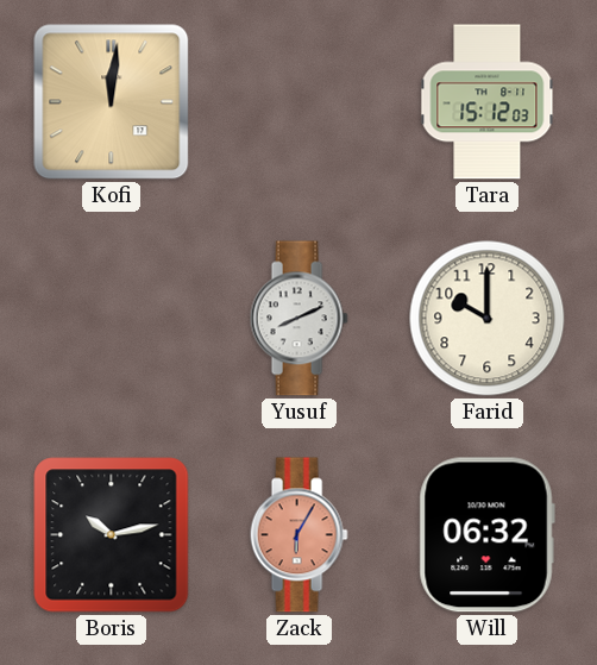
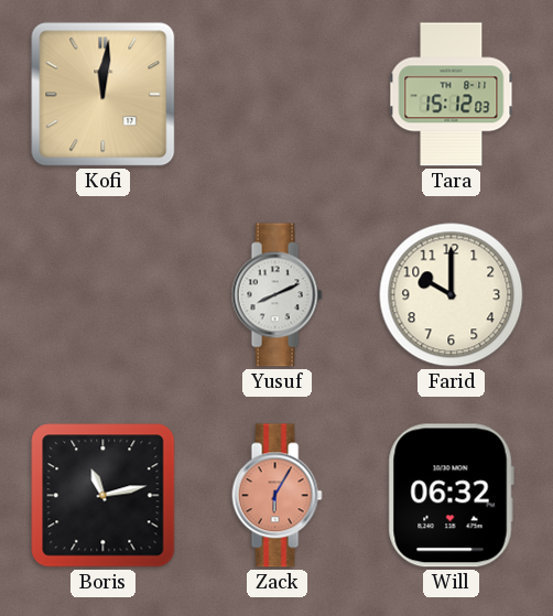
Boris: 10:13 -> 11:13
